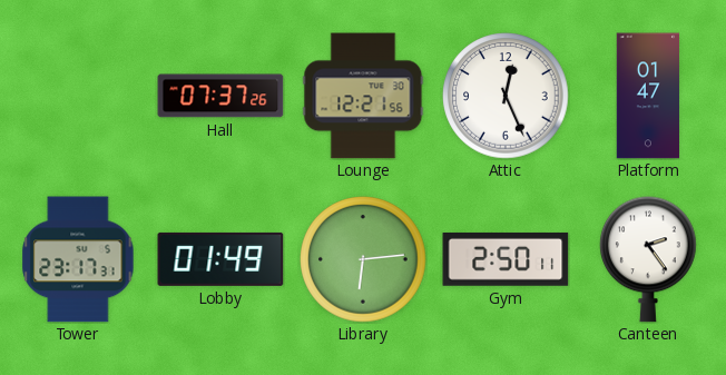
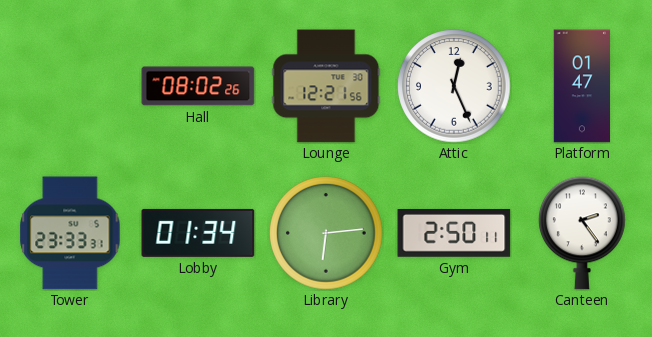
Hall: 07:37 -> 08:02
Tower: 23:17 -> 23:33
Lobby: 01:49 -> 01:34
